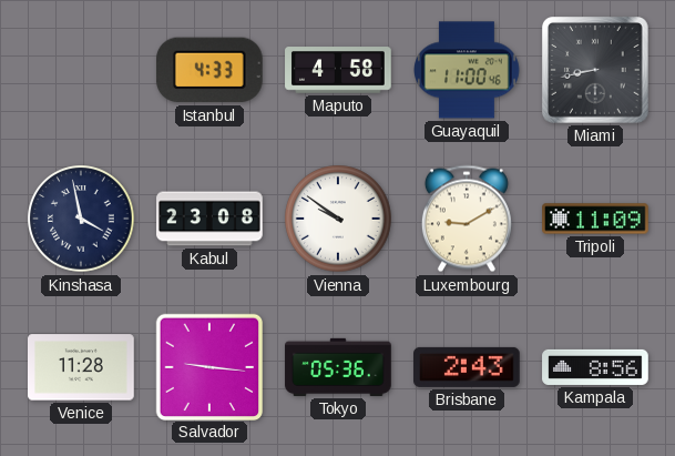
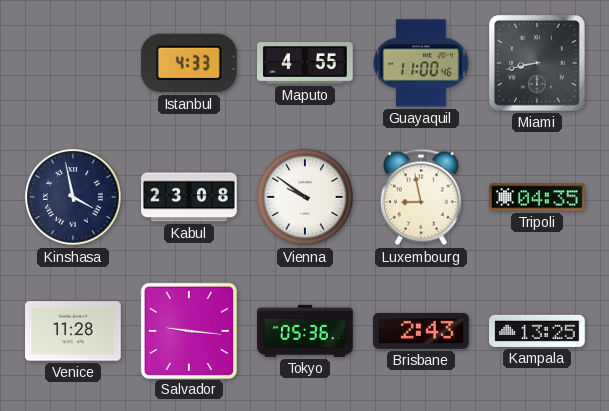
Maputo: 4:58 -> 4:55
Luxembourg: 9:10 -> 8:58
Tripoli: 11:09 -> 04:35
Kampala: 8:56 -> 13:25
